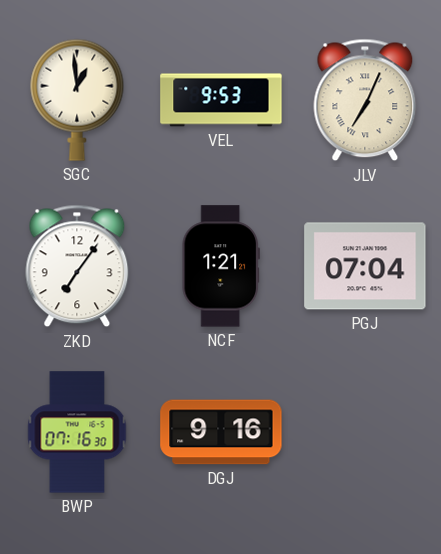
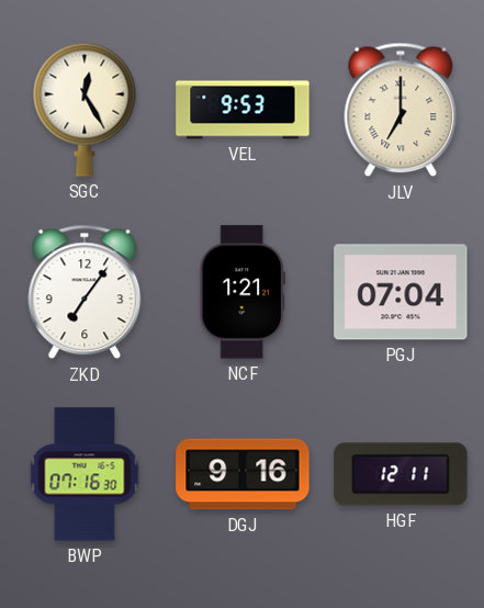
SGC: 12:59 -> 12:25
JLV: 7:04 -> 7:00
HGF: none -> 12:11
